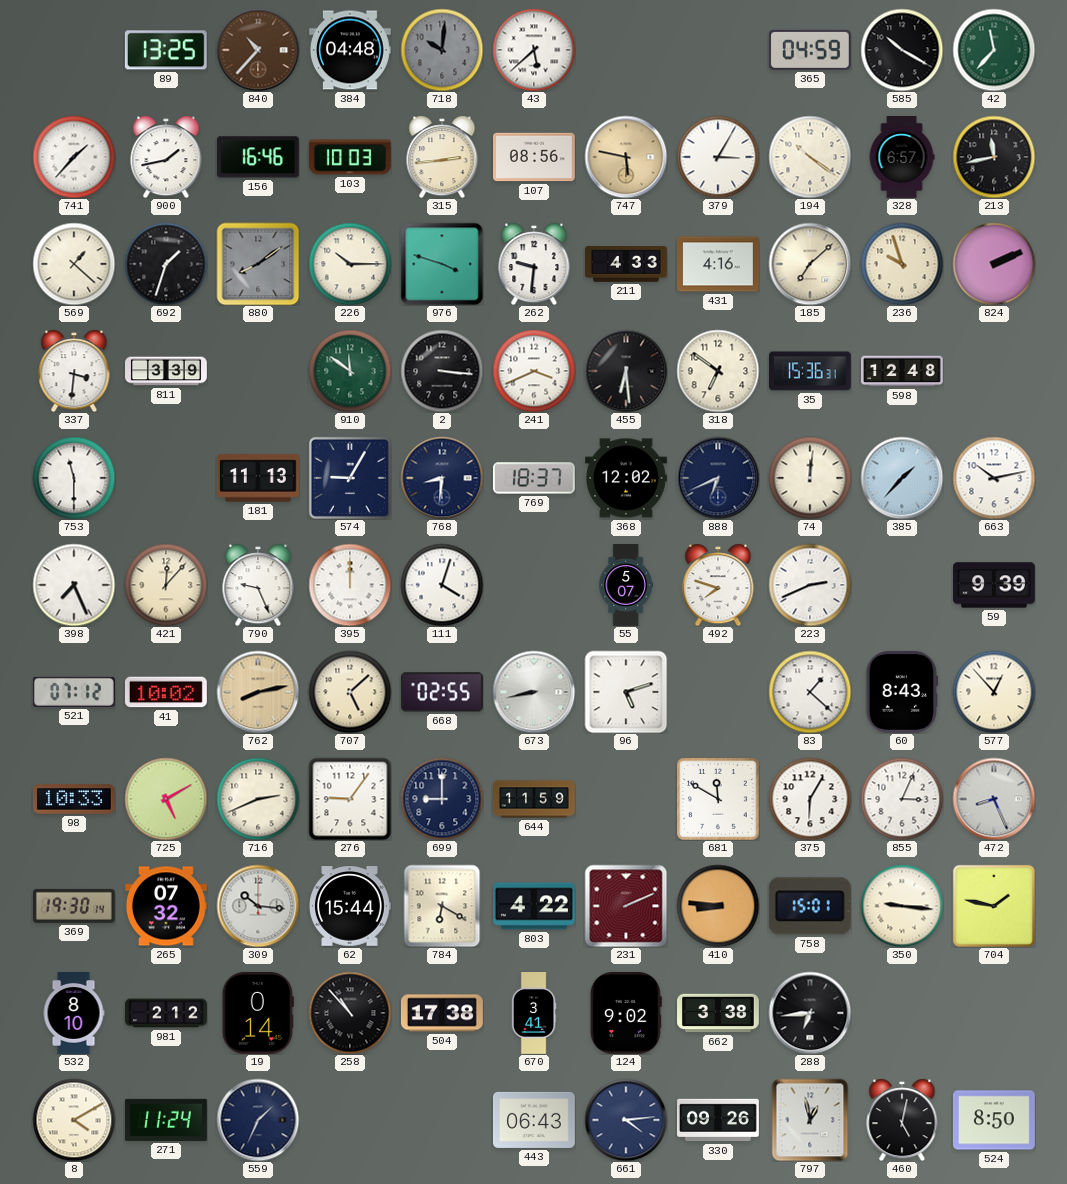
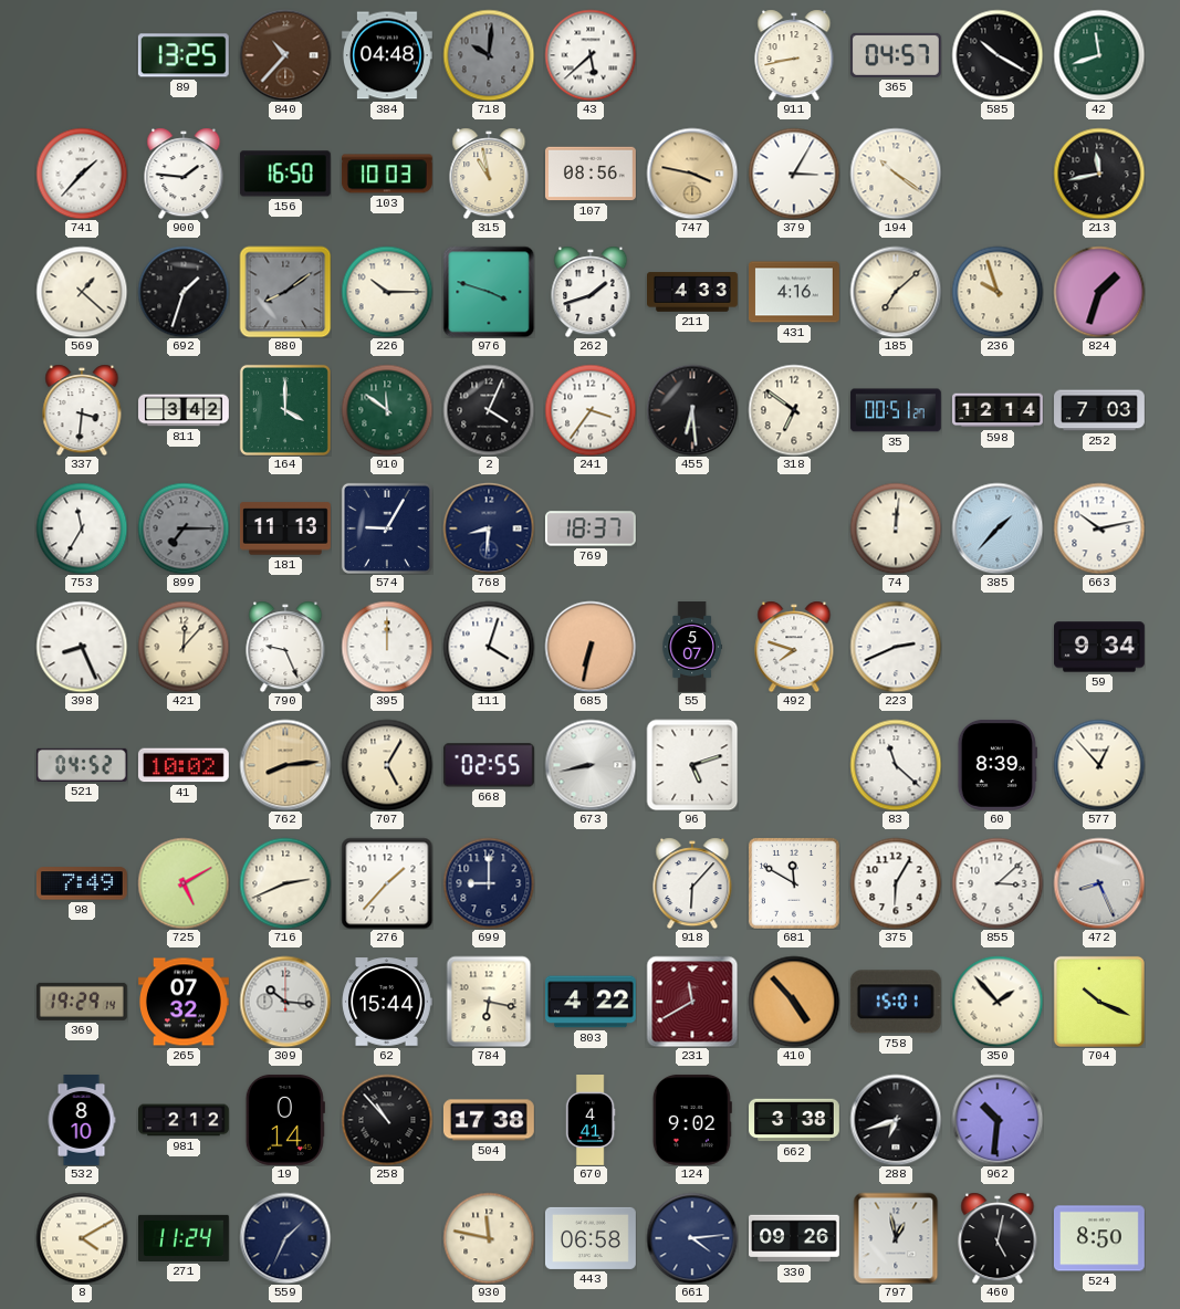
911: none -> 8:43
365: 04:59 -> 04:57
42: 11:37 -> 11:42
900: 1:43 -> 1:46
156: 16:46 -> 16:50
315: 2:44 -> 10:58
747: 5:47 -> 3:47
328: 6:57 -> none
262: 9:31 -> 1:42
824: 2:11 -> 1:33
811: 3:39 -> 3:42
164: none -> 4:00
2: 3:16 -> 4:04
241: 3:41 -> 3:36
35: 15:36 -> 00:51
598: 12:48 -> 12:14
252: none -> 7:03
753: 11:30 -> 11:35
899: none -> 7:15
368: 12:02 -> none
888: 6:41 -> none
398: 7:26 -> 8:26
685: none -> 6:32
59: 9:39 -> 9:34
521: 07:12 -> 04:52
762: 8:13 -> 8:14
707: 5:08 -> 5:05
83: 1:22 -> 11:22
60: 8:43 -> 8:39
98: 10:33 -> 7:49
276: 9:06 -> 1:37
644: 11:59 -> none
918: none -> 6:07
855: 3:04 -> 3:08
369: 19:30 -> 19:29
784: 6:20 -> 6:17
231: 2:11 -> 11:40
410: 8:46 -> 4:53
350: 9:16 -> 1:53
704: 1:47 -> 10:19
670: 3:41 -> 4:41
288: 6:44 -> 6:42
962: none -> 10:31
930: none -> 11:47
443: 06:43 -> 06:58
